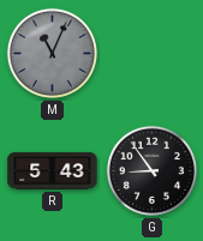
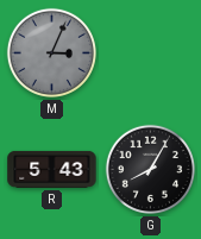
M: 11:04 -> 3:04
G: 8:54 -> 8:05
